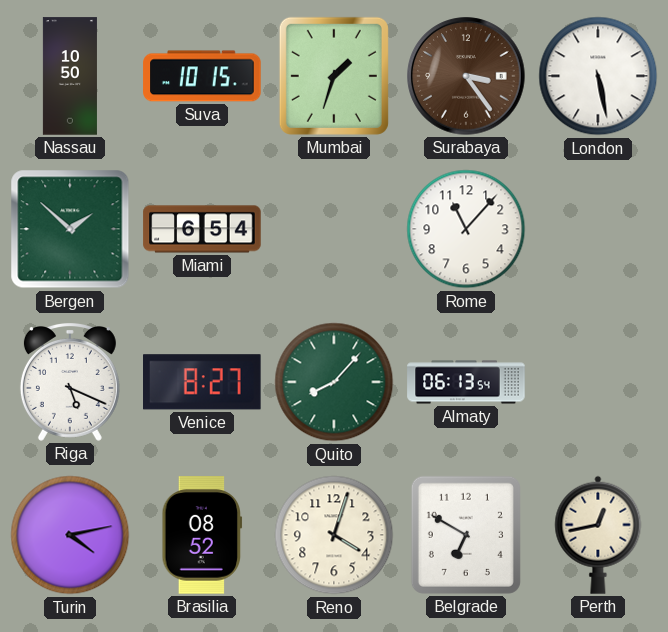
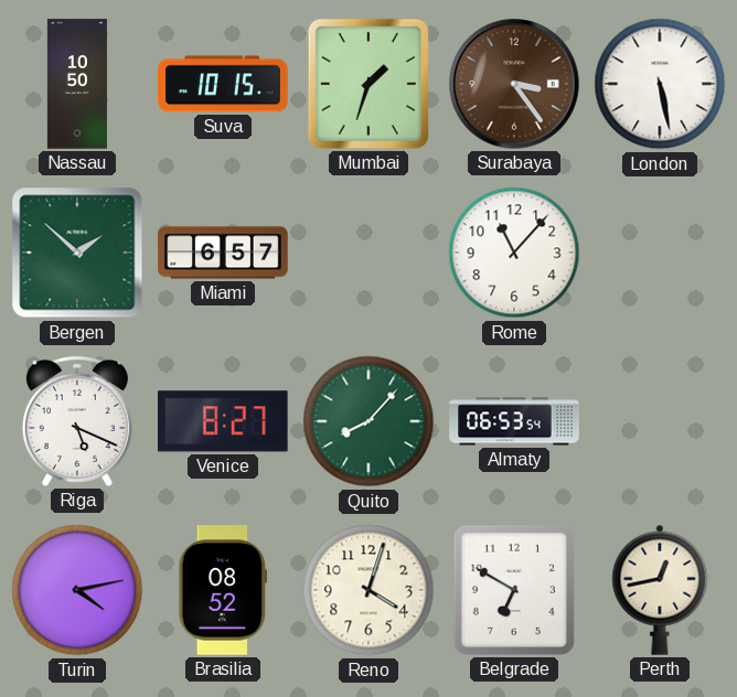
Miami: 6:54 -> 6:57
Almaty: 06:13 -> 06:53
